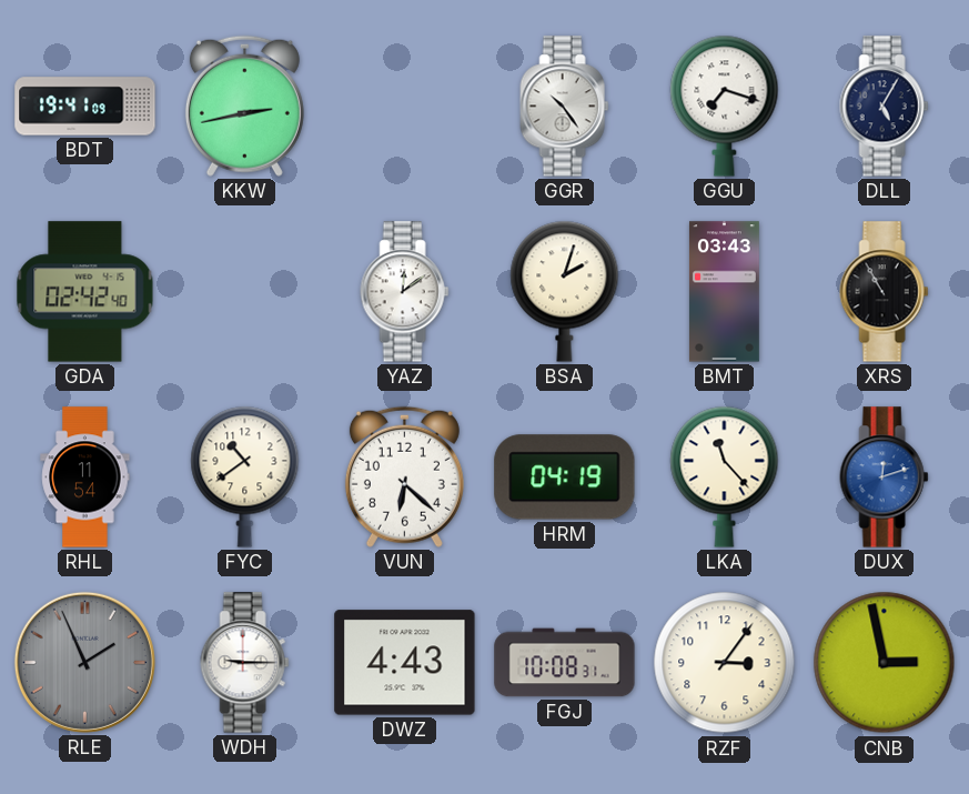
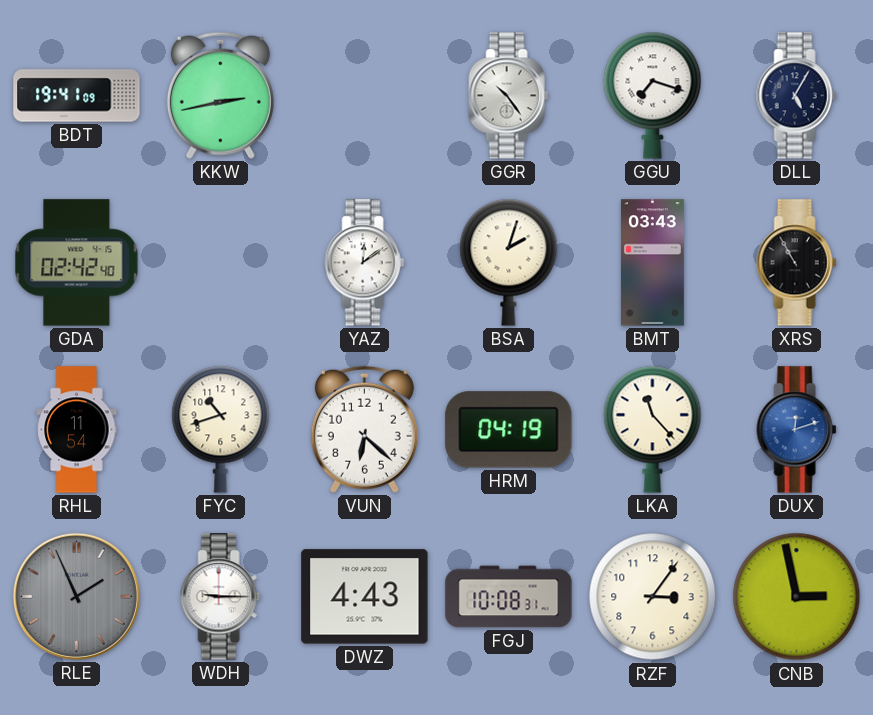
FYC: 10:39 -> 10:42
